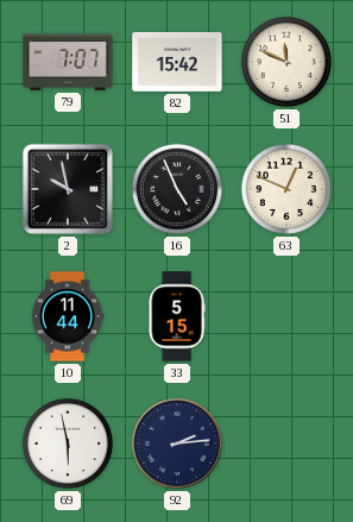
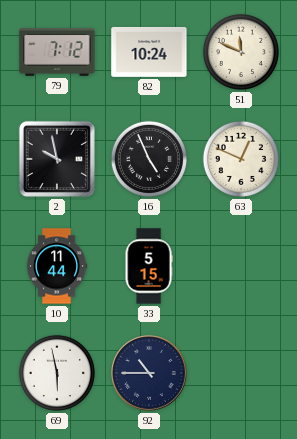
79: 7:07 -> 7:12
82: 15:42 -> 10:24
92: 2:14 -> 10:45
